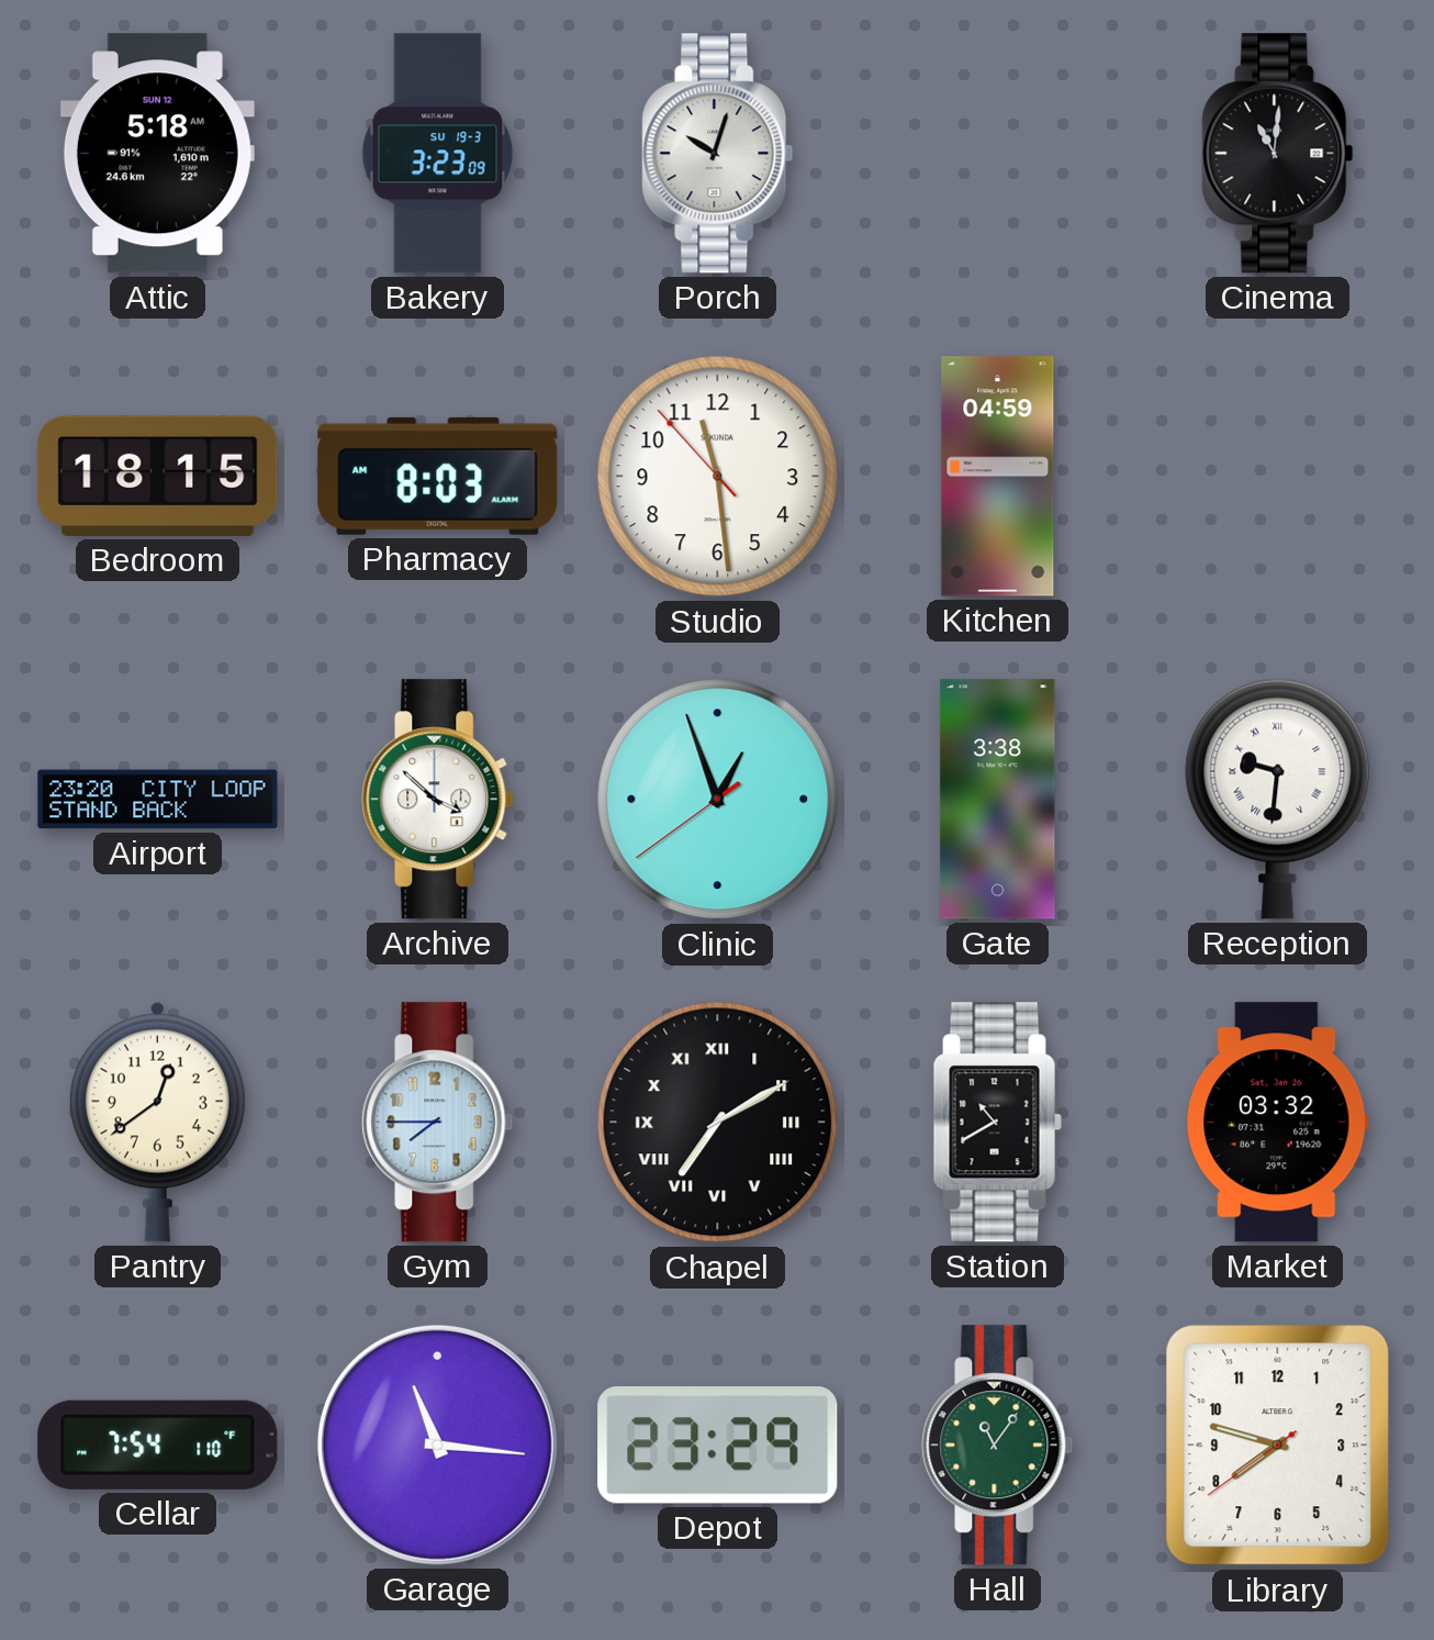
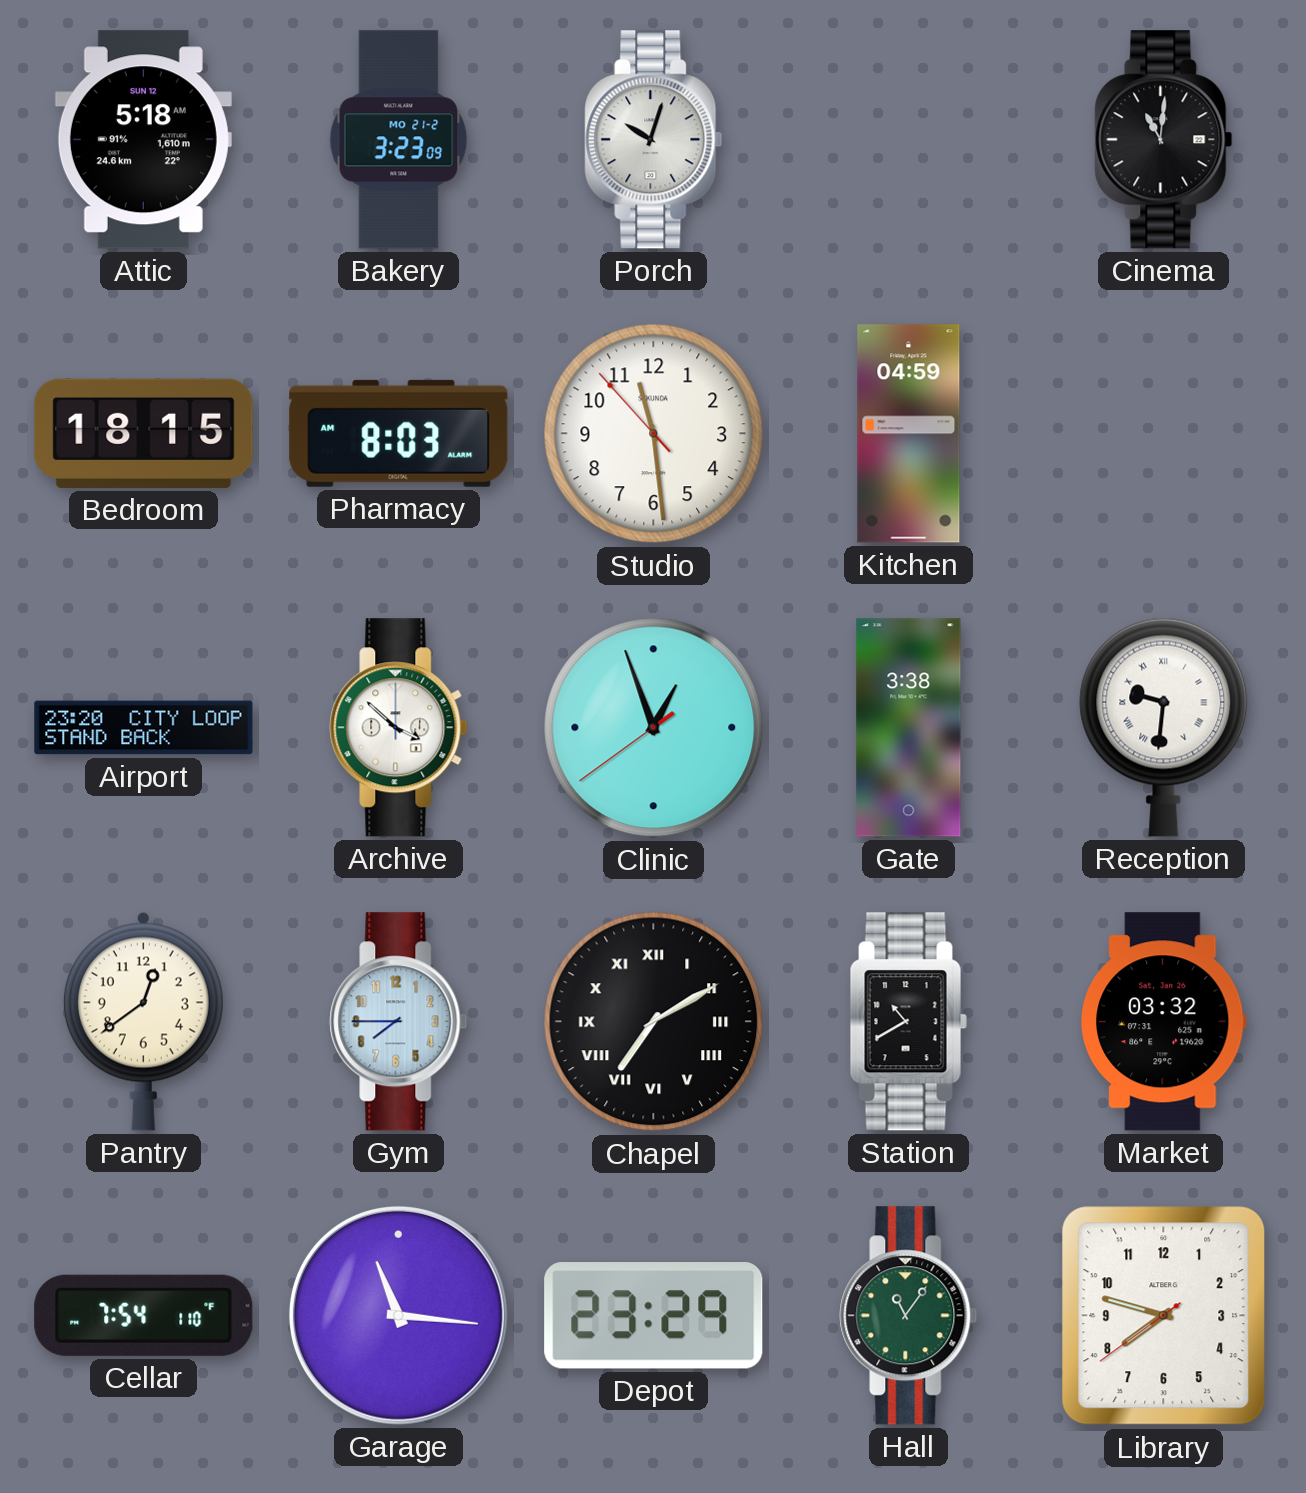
Bakery date: SU 19-3 -> MO 21-2
